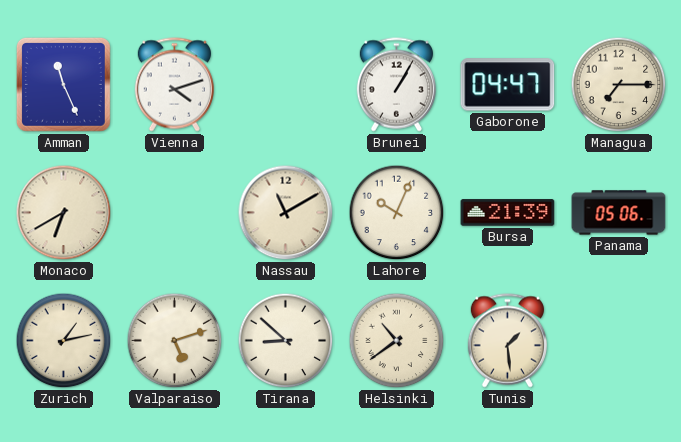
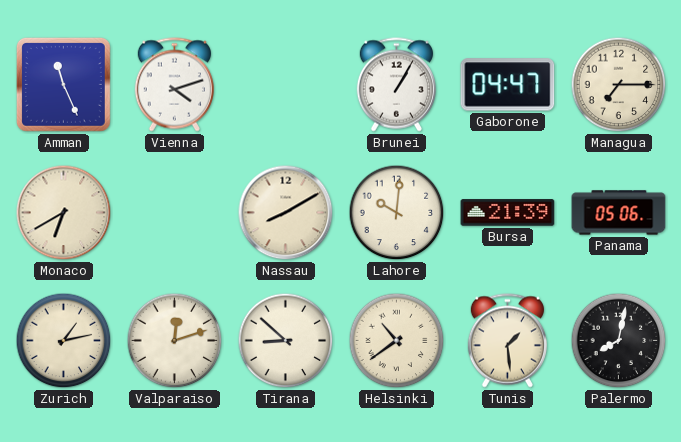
Nassau: 11:10 -> 8:10
Lahore: 10:04 -> 10:01
Valparaiso: 5:12 -> 12:12
Palermo: none -> 8:02
